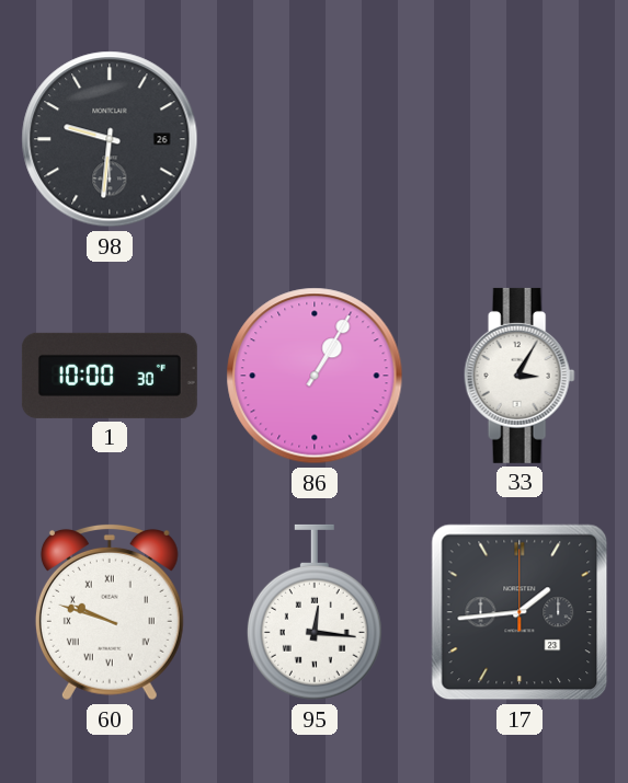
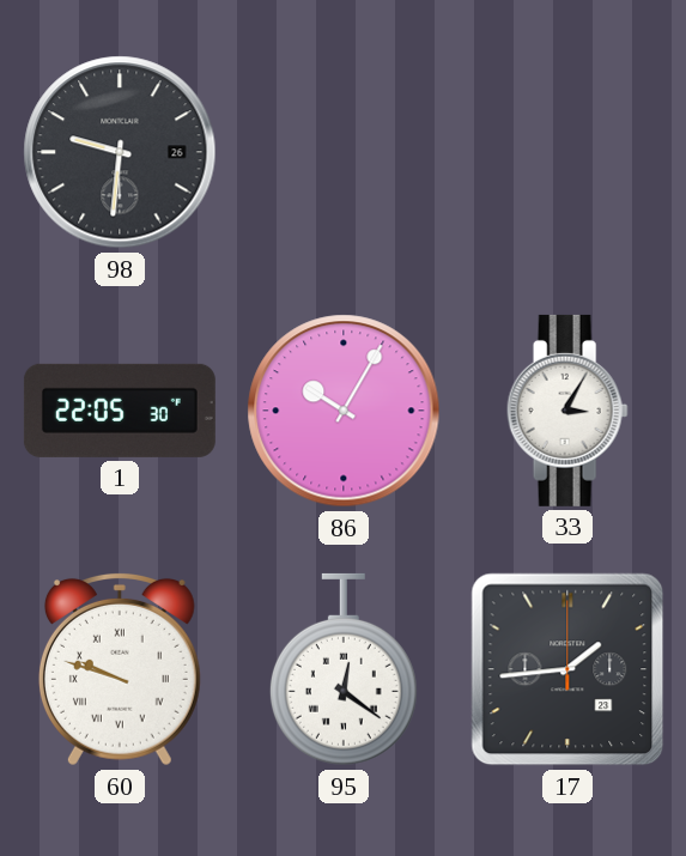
1: 10:00 -> 22:05
86: 1:05 -> 10:05
95: 12:16 -> 12:21
